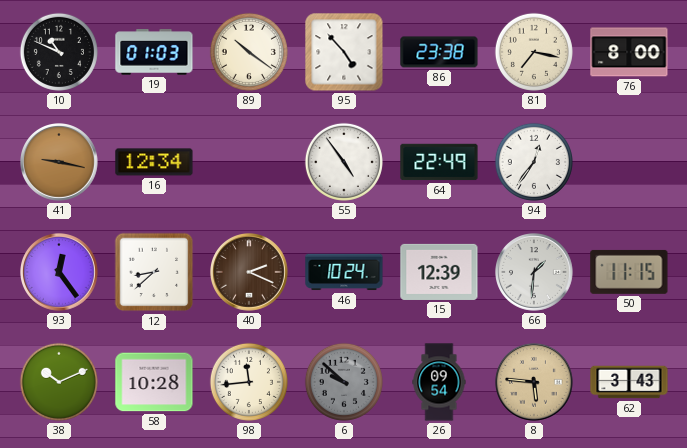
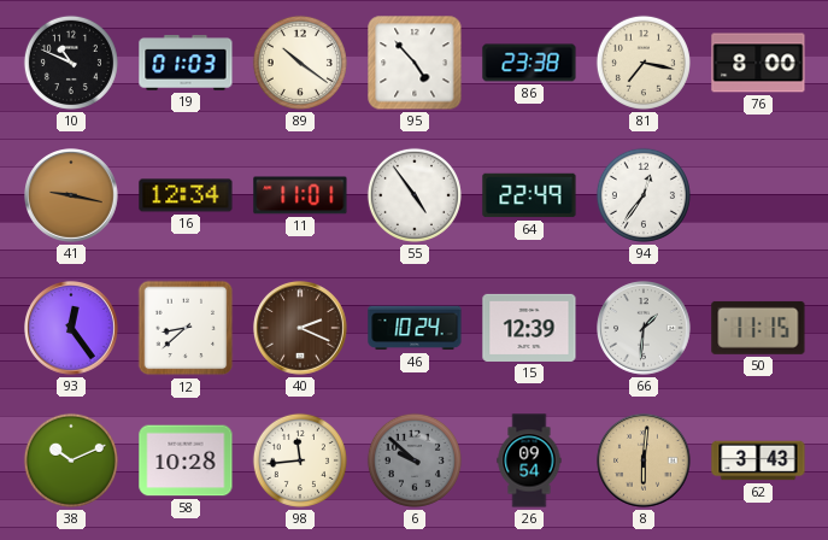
11: none -> 11:01
8: 5:46 -> 6:01
